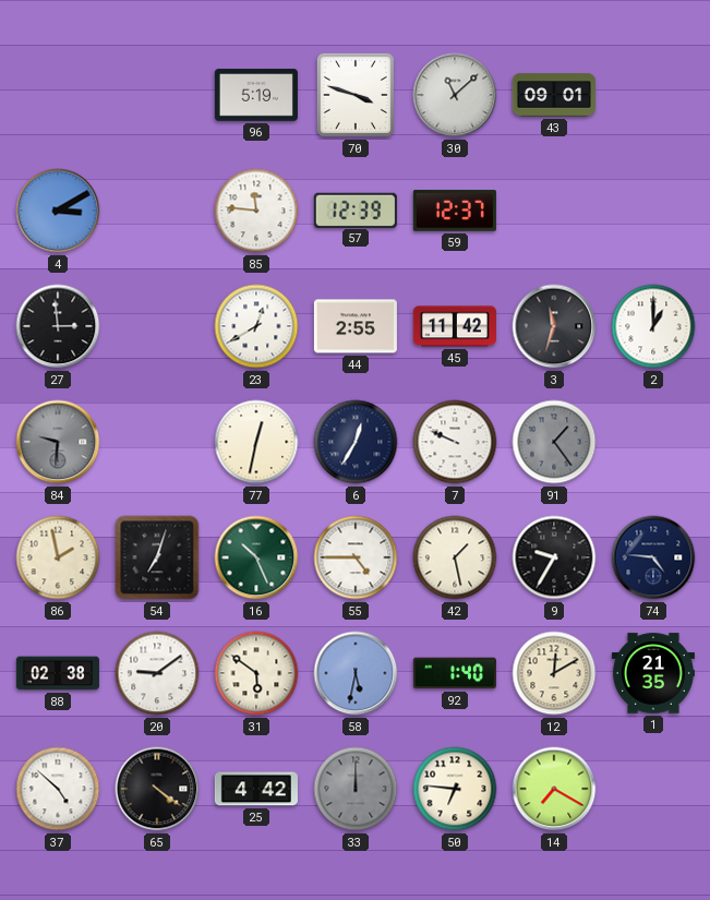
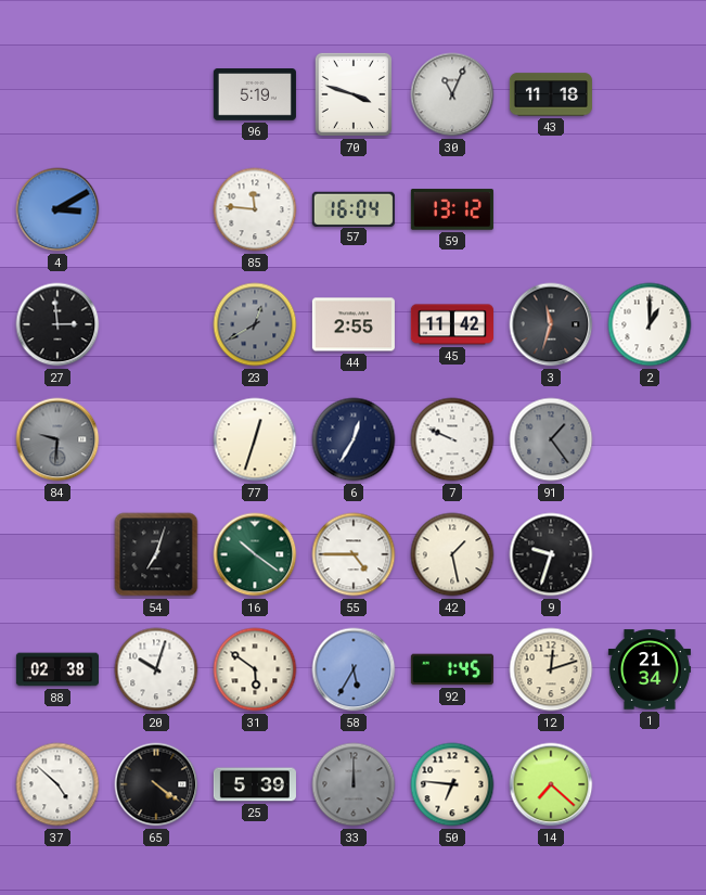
30: 11:08 -> 11:04
43: 09:01 -> 11:18
57: 12:39 -> 16:04
59: 12:37 -> 13:12
23 dial: white -> grey
77: 12:32 -> 12:33
86: 1:58 -> none
16: 10:26 -> 10:21
9: 9:35 -> 9:33
74: 4:46 -> none
20: 9:09 -> 10:03
58: 5:32 -> 5:35
92: 1:40 -> 1:45
12: 12:10 -> 12:12
1: 21:35 -> 21:34
25: 4:42 -> 5:39
14: 7:20 -> 7:22
